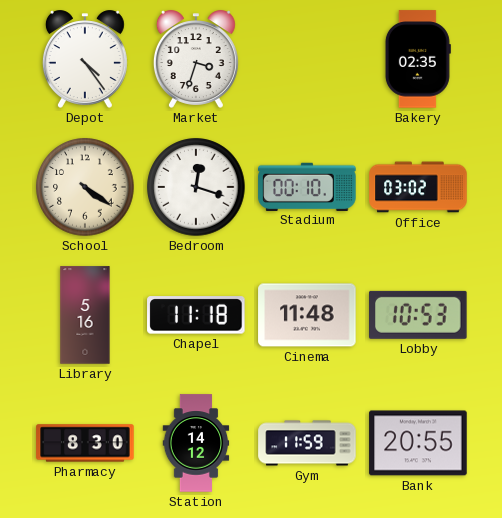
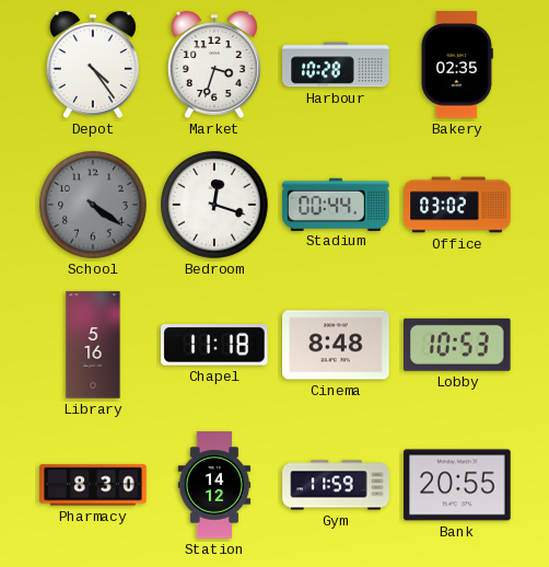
Harbour: none -> 10:28
School dial: cream -> grey
Stadium: 00:10 -> 00:44
Cinema: 11:48 -> 8:48
